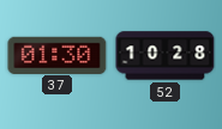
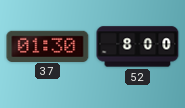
52: 10:28 -> 8:00
